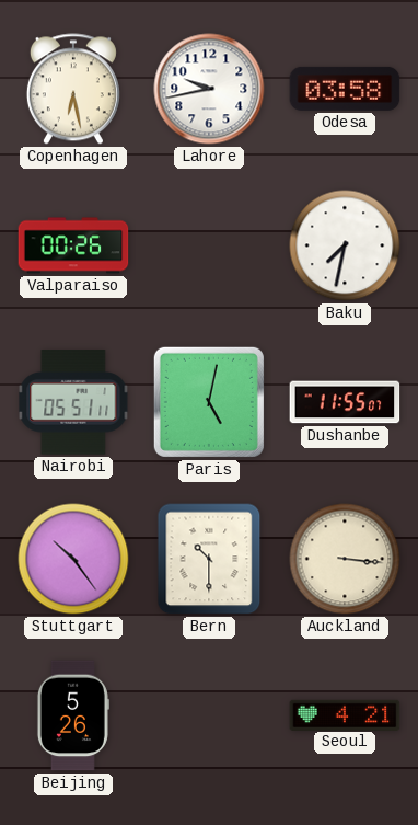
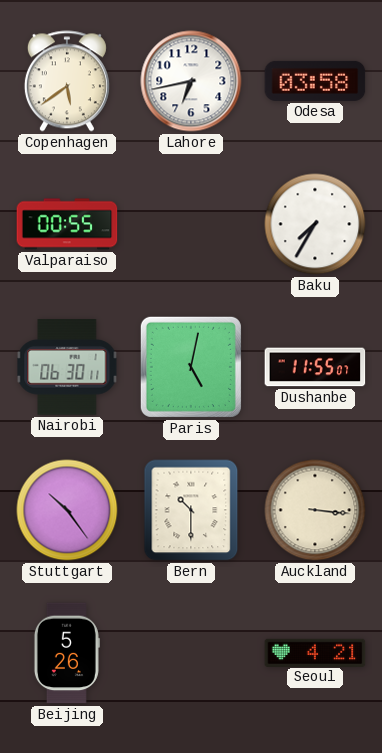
Copenhagen: 6:28 -> 5:39
Lahore: 9:43 -> 6:43
Valparaiso: 00:26 -> 00:55
Baku: 7:32 -> 7:35
Nairobi: 05:51 -> 06:30
